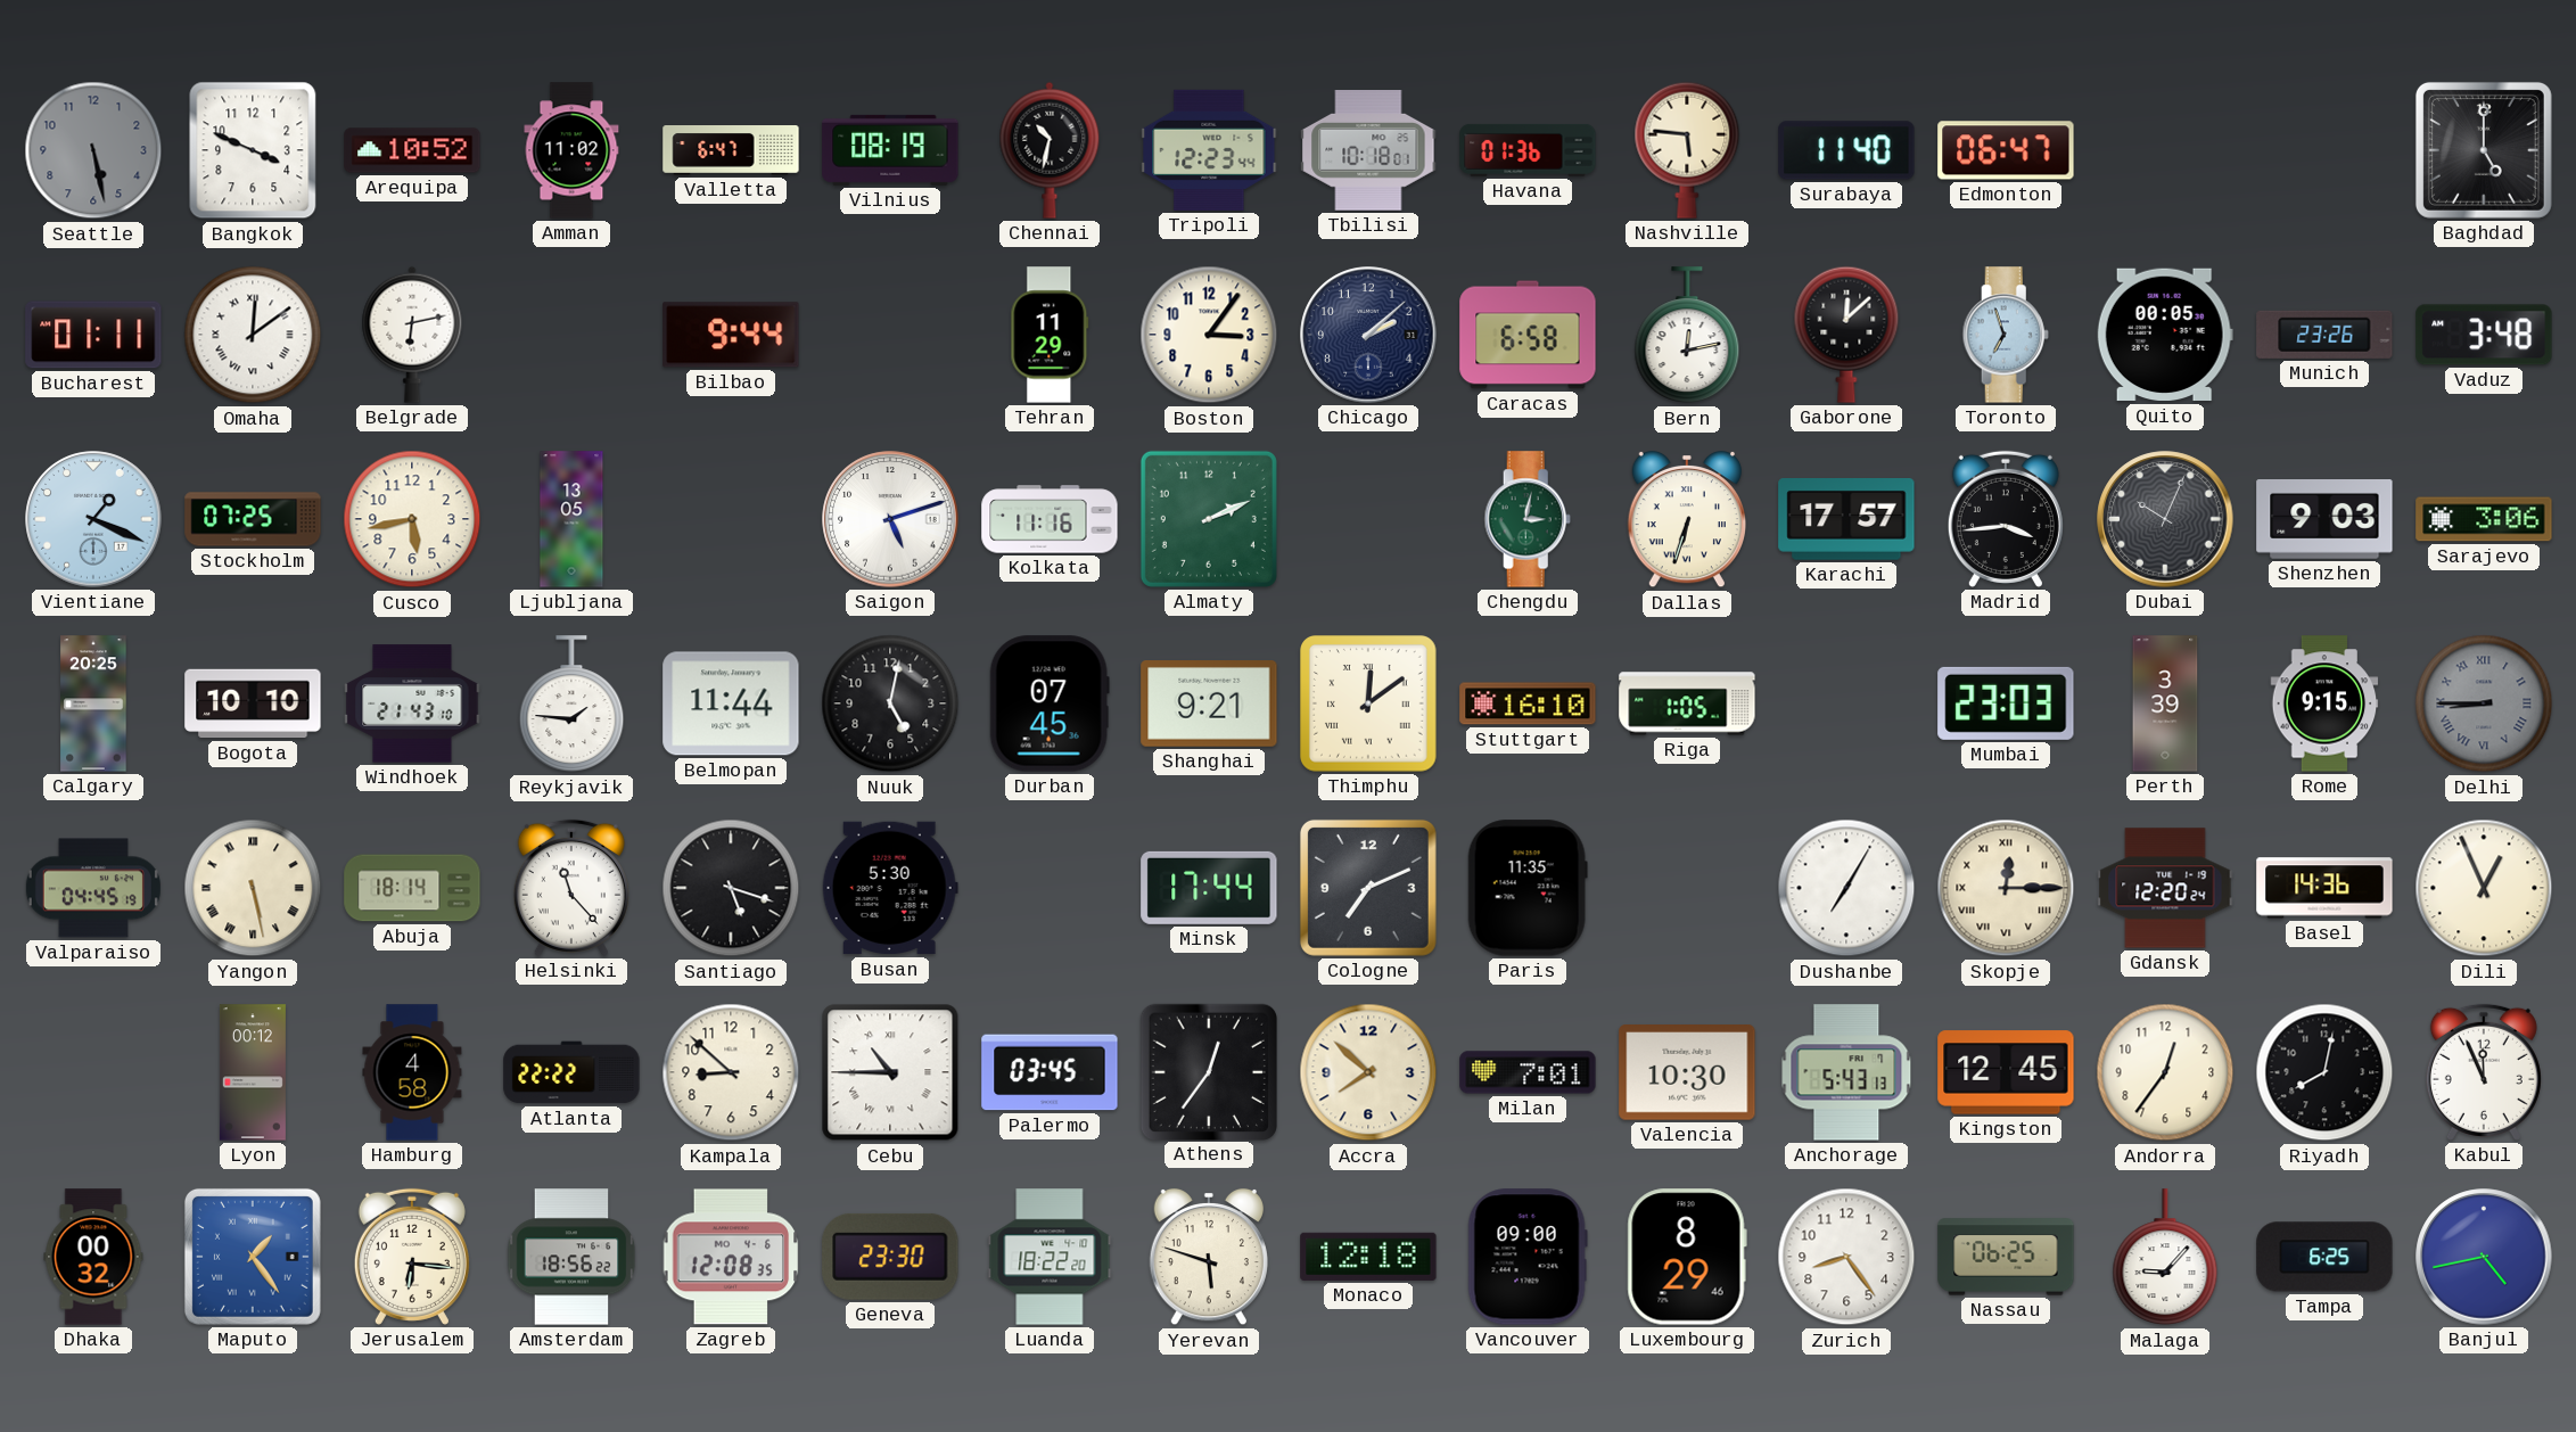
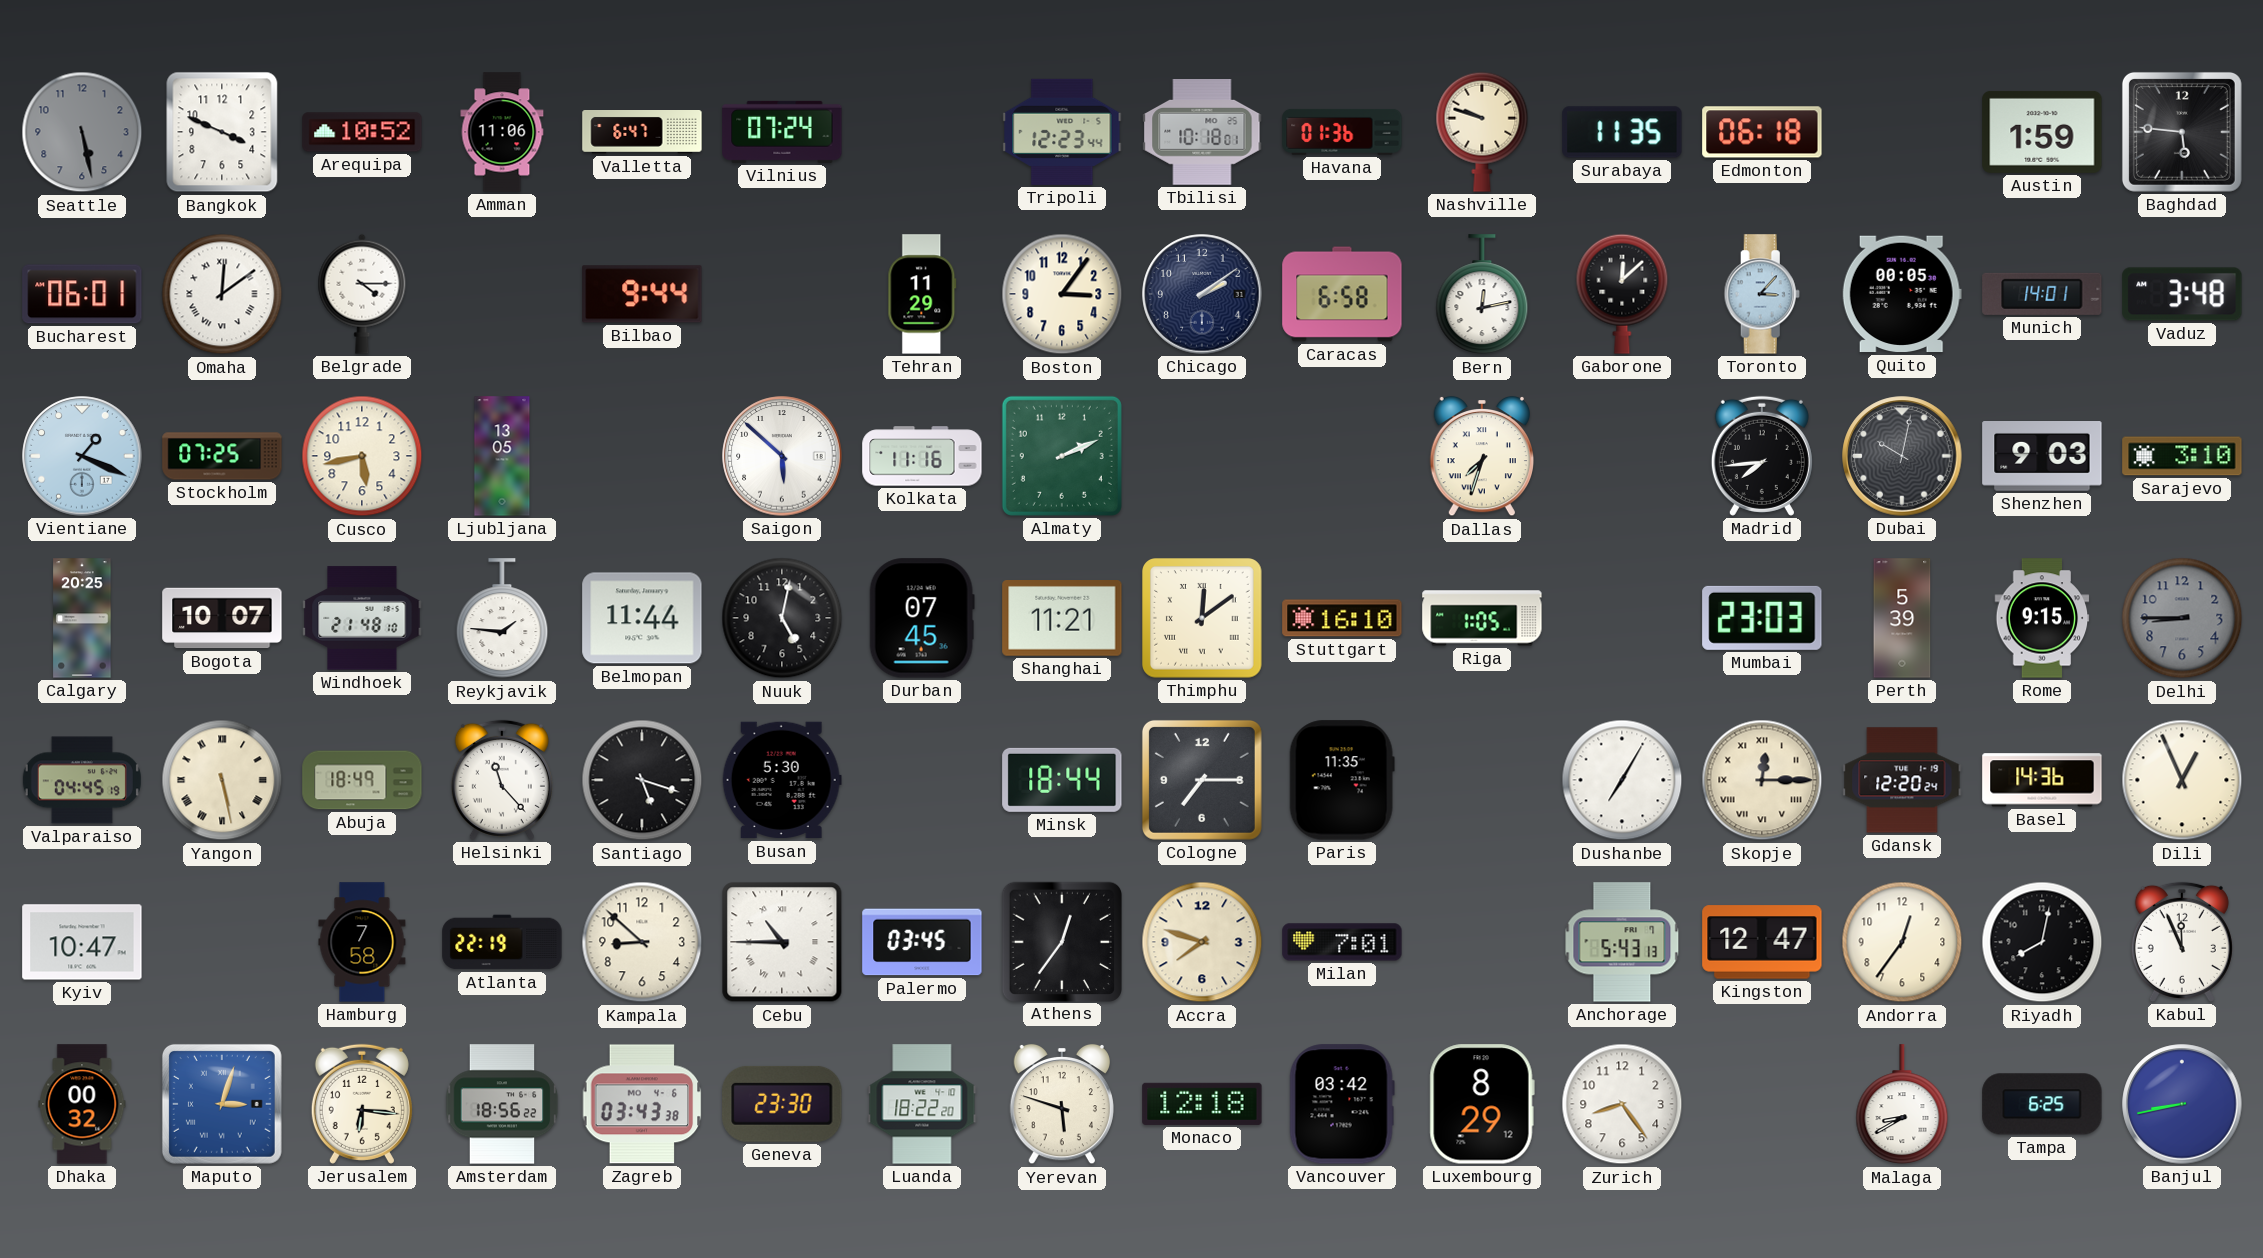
Amman: 11:02 -> 11:06
Vilnius: 08:19 -> 07:24
Chennai: 10:32 -> none
Nashville: 5:46 -> 9:48
Surabaya: 11:40 -> 11:35
Edmonton: 06:47 -> 06:18
Austin: none -> 1:59
Baghdad: 5:00 -> 5:46
Bucharest: 01:11 -> 06:01
Belgrade: 6:13 -> 4:15
Chicago: 2:08 -> 2:09
Toronto: 6:57 -> 3:07
Munich: 23:26 -> 14:01
Saigon: 5:12 -> 5:52
Chengdu: 3:02 -> none
Dallas: 6:33 -> 7:33
Karachi: 17:57 -> none
Madrid: 3:44 -> 7:44
Dubai: 10:04 -> 10:02
Sarajevo: 3:06 -> 3:10
Bogota: 10:10 -> 10:07
Windhoek: 21:43 -> 21:48
Shanghai: 9:21 -> 11:21
Perth: 3:39 -> 5:39
Delhi numerals: Roman -> Arabic
Abuja: 18:14 -> 18:49
Minsk: 17:44 -> 18:44
Cologne: 7:11 -> 7:15
Kyiv: none -> 10:47
Lyon: 00:12 -> none
Hamburg: 4:58 -> 7:58
Atlanta: 22:22 -> 22:19
Accra: 7:52 -> 7:48
Valencia: 10:30 -> none
Kingston: 12:45 -> 12:47
Maputo: 1:24 -> 3:03
Zagreb: 12:08 -> 03:43
Vancouver: 09:00 -> 03:42
Luxembourg: 8:29:46 -> 8:29:12
Nassau: 06:25 -> none
Malaga: 9:07 -> 8:40
Banjul: 4:43 -> 8:43
